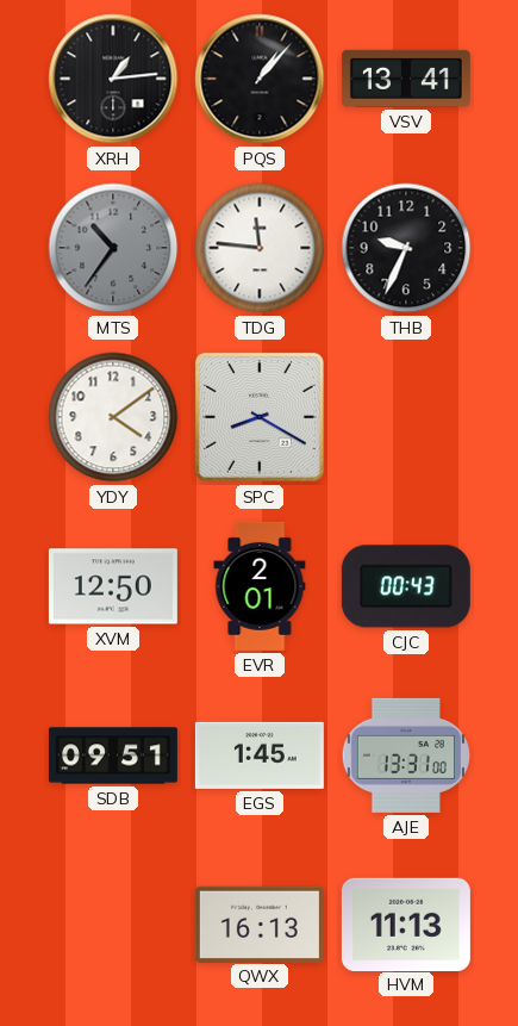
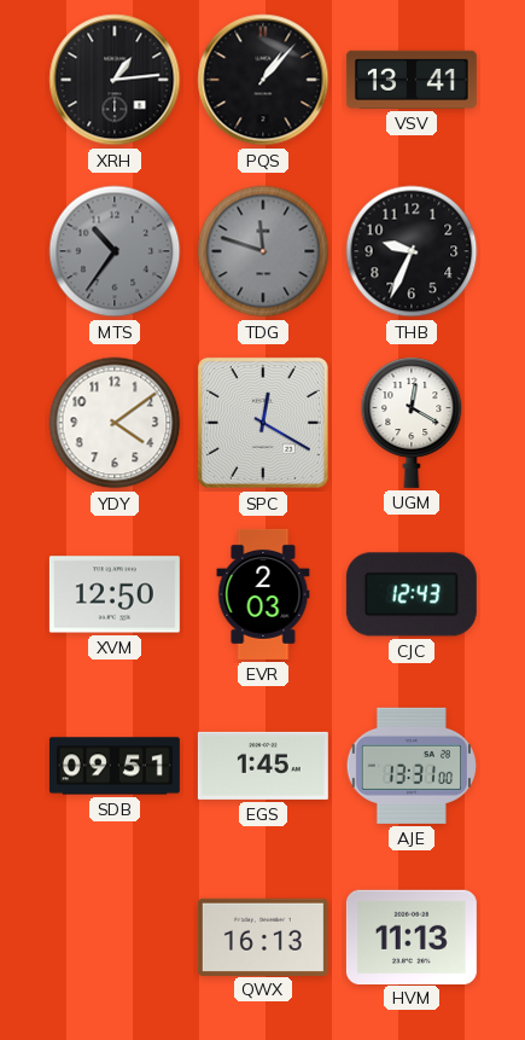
TDG: 11:46 -> 11:48
TDG dial: white -> grey
SPC: 8:20 -> 12:20
UGM: none -> 12:20
EVR: 2:01 -> 2:03
CJC: 00:43 -> 12:43
